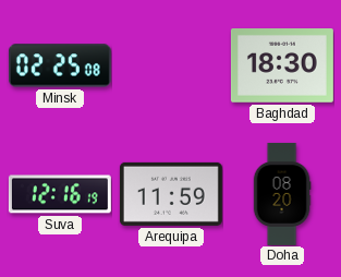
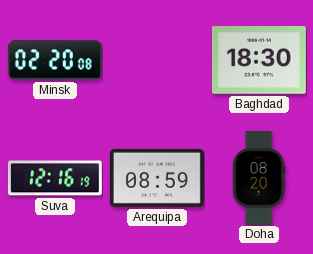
Minsk: 02:25 -> 02:20
Arequipa: 11:59 -> 08:59
